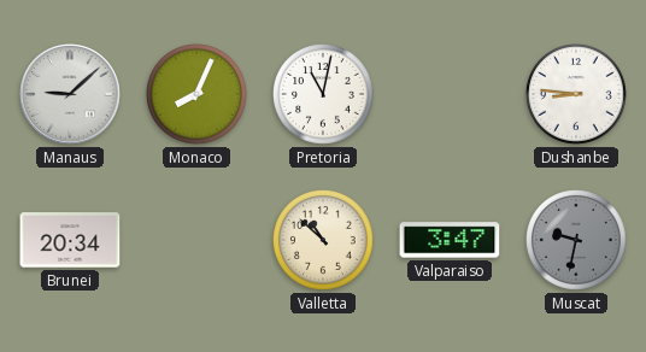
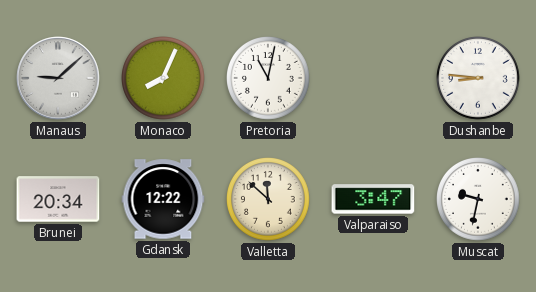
Gdansk: none -> 12:22
Valletta: 10:52 -> 11:52
Muscat dial: grey -> white
